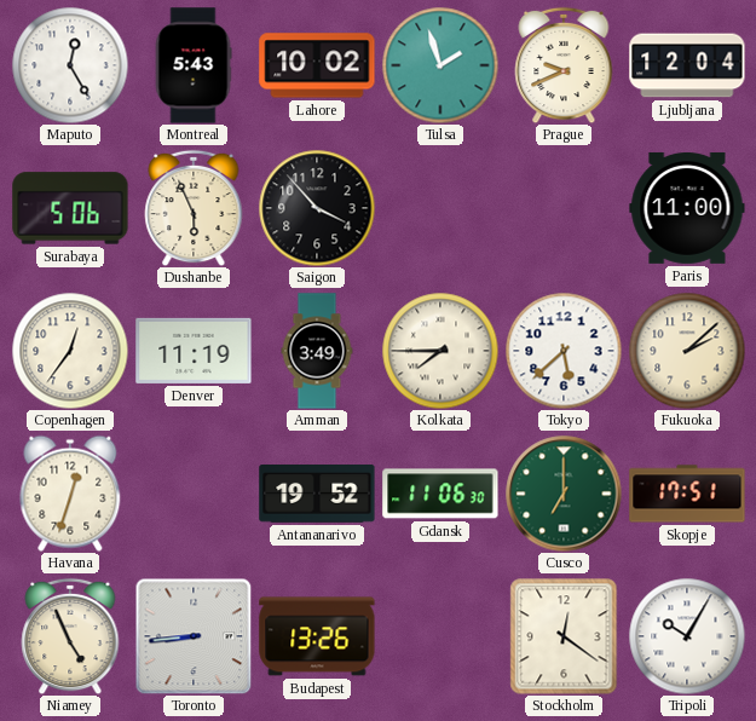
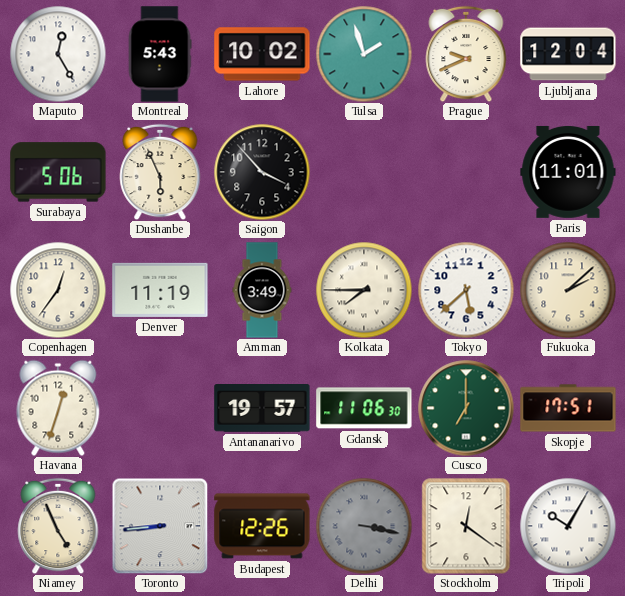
Paris: 11:00 -> 11:01
Antananarivo: 19:52 -> 19:57
Budapest: 13:26 -> 12:26
Delhi: none -> 3:17
